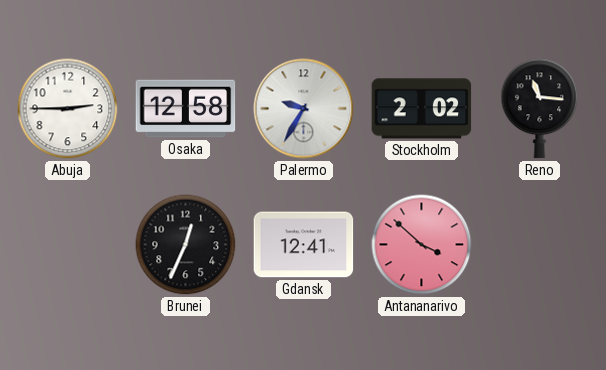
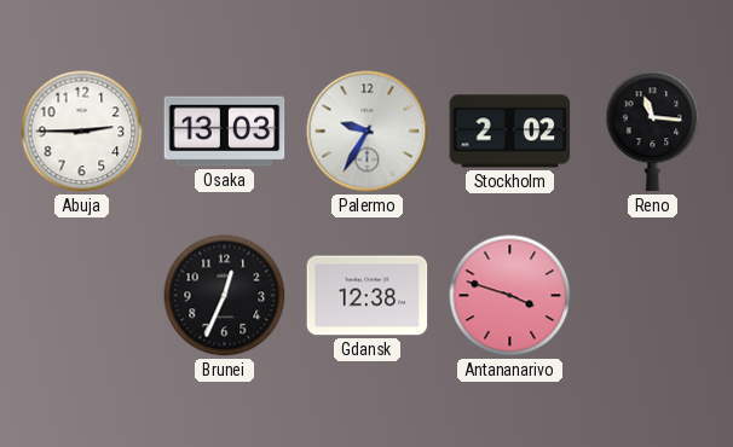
Osaka: 12:58 -> 13:03
Gdansk: 12:41 -> 12:38
Antananarivo: 3:52 -> 3:48
